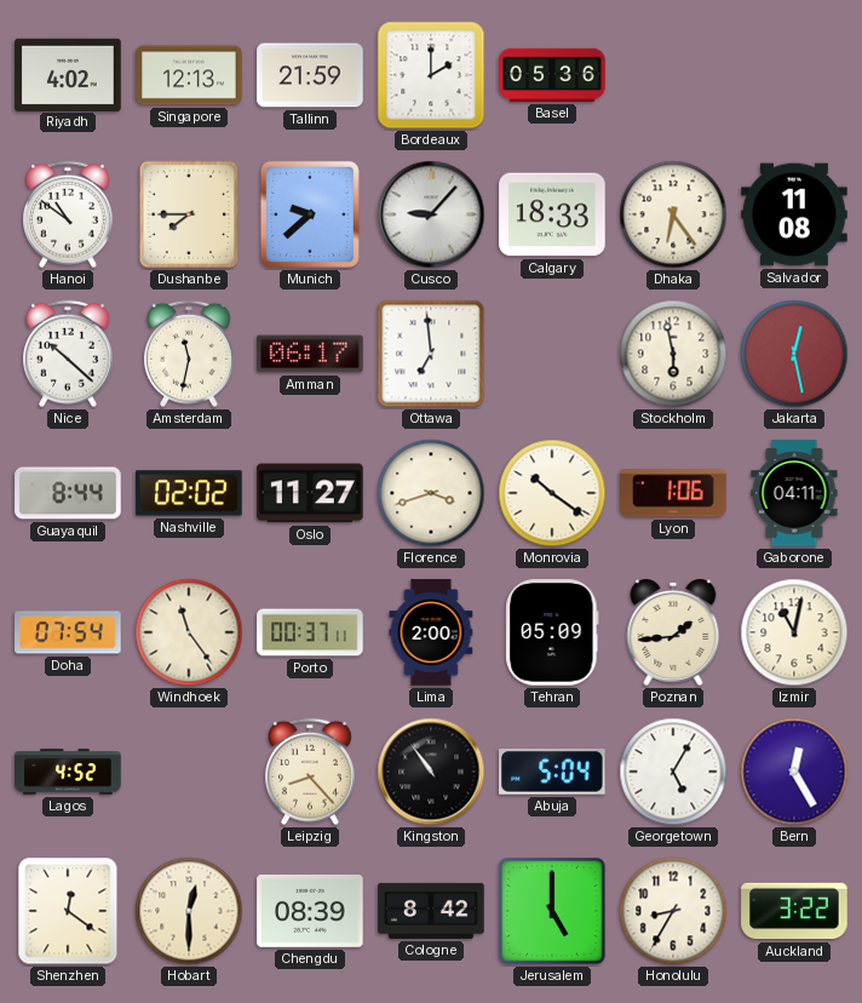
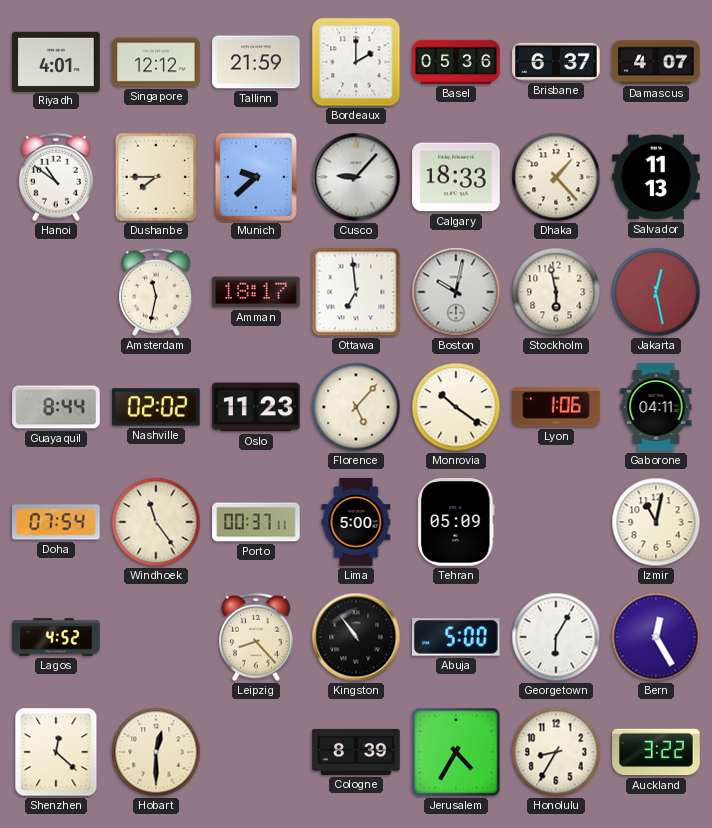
Riyadh: 4:02 -> 4:01
Singapore: 12:13 -> 12:12
Brisbane: none -> 6:37
Damascus: none -> 4:07
Dhaka: 6:24 -> 1:23
Salvador: 11:08 -> 11:13
Nice: 10:22 -> none
Amman: 06:17 -> 18:17
Boston: none -> 10:02
Oslo: 11:27 -> 11:23
Florence: 3:42 -> 5:07
Lima: 2:00 -> 5:00
Poznan: 1:44 -> none
Abuja: 5:04 -> 5:00
Georgetown: 5:05 -> 6:05
Shenzhen: 12:21 -> 12:22
Chengdu: 08:39 -> none
Cologne: 8:42 -> 8:39
Jerusalem: 5:00 -> 4:35
